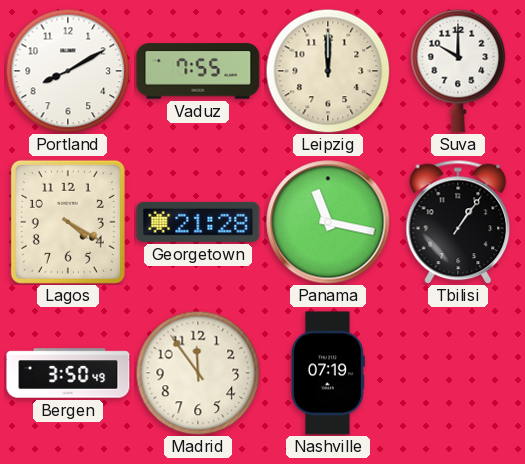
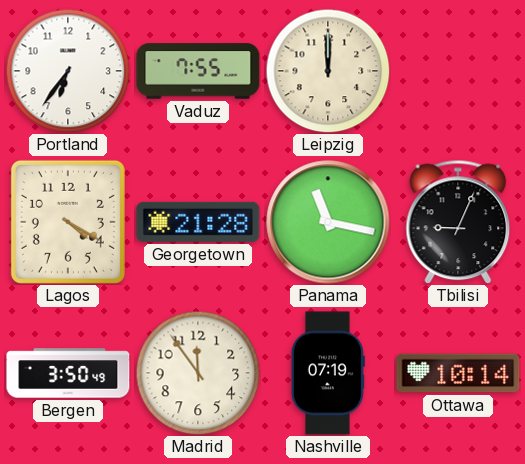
Portland: 8:10 -> 6:36
Suva: 10:00 -> none
Tbilisi: 1:06 -> 9:04
Ottawa: none -> 10:14
